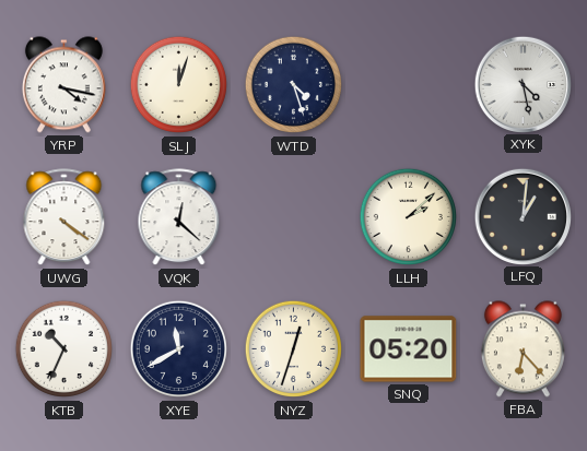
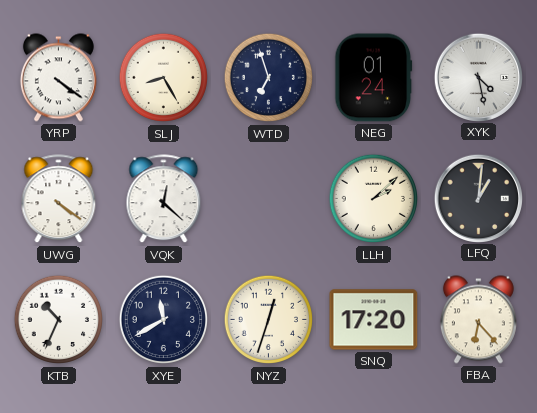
YRP: 4:17 -> 4:21
SLJ: 12:03 -> 8:25
WTD: 4:27 -> 6:57
NEG: none -> 01:24
SNQ: 05:20 -> 17:20
